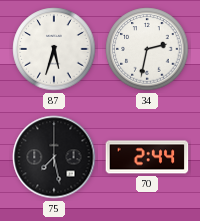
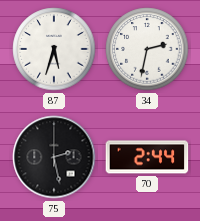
75: 7:28 -> 2:28
